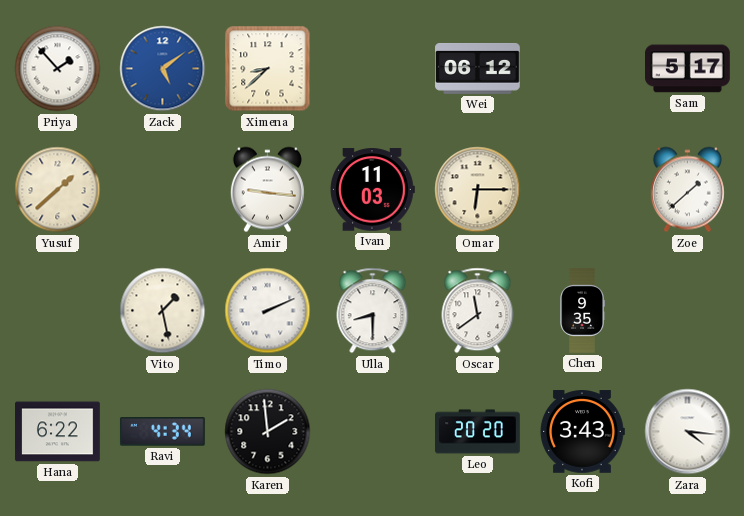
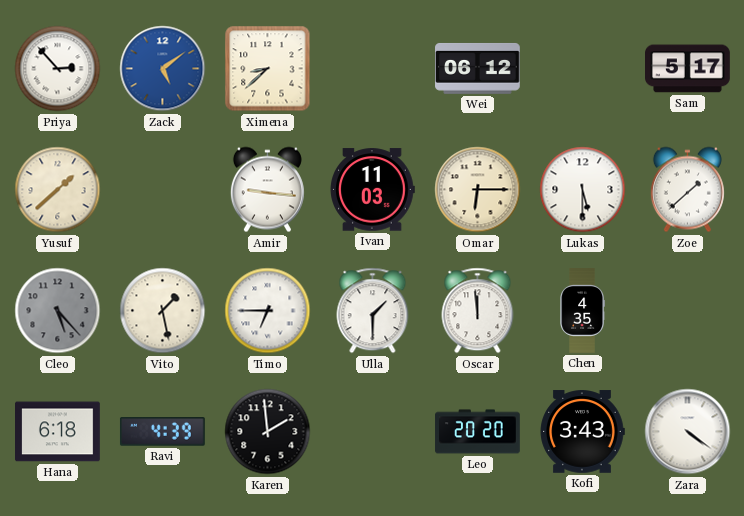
Priya: 1:53 -> 2:53
Lukas: none -> 5:30
Cleo: none -> 5:23
Timo: 2:11 -> 6:45
Ulla: 8:30 -> 1:30
Oscar: 11:39 -> 11:59
Chen: 9:35 -> 4:35
Hana: 6:22 -> 6:18
Ravi: 4:34 -> 4:39
Zara: 4:16 -> 4:21
